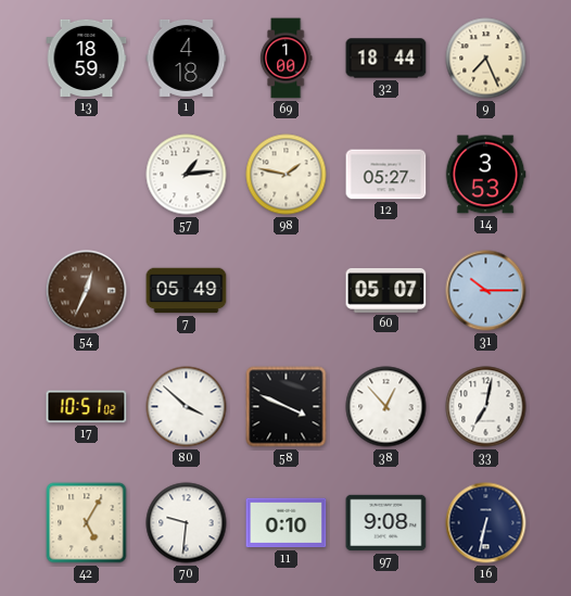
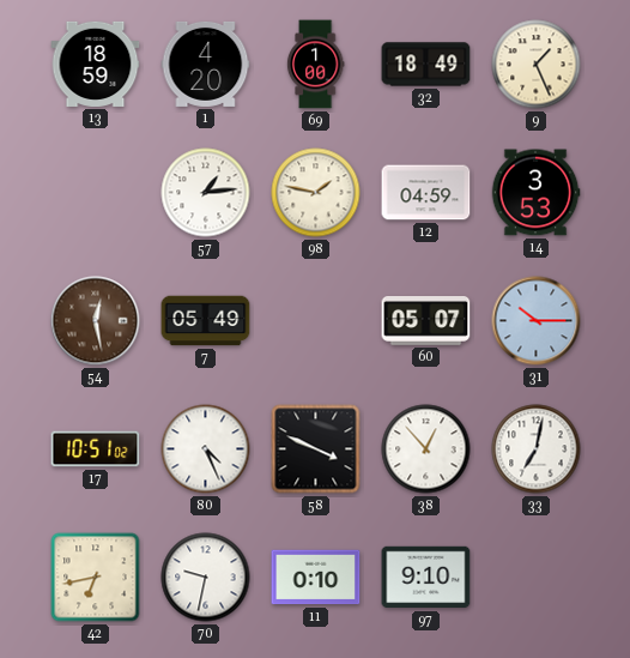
1: 4:18 -> 4:20
32: 18:44 -> 18:49
9: 7:26 -> 1:26
12: 05:27 -> 04:59
54: 12:34 -> 12:28
80: 3:52 -> 4:26
42: 5:05 -> 6:43
70: 9:31 -> 9:32
97: 9:08 -> 9:10
16: 6:32 -> none
